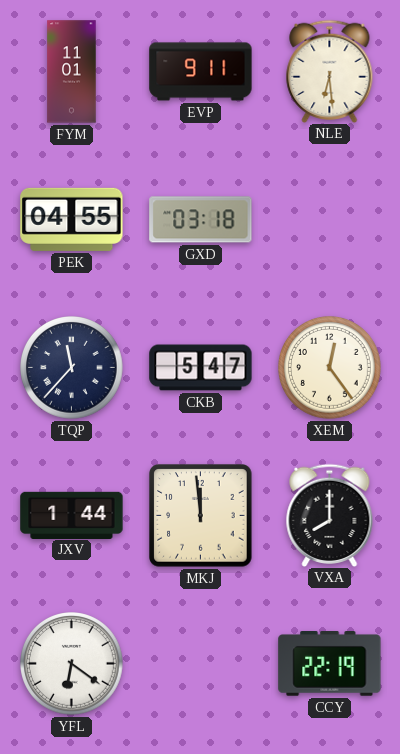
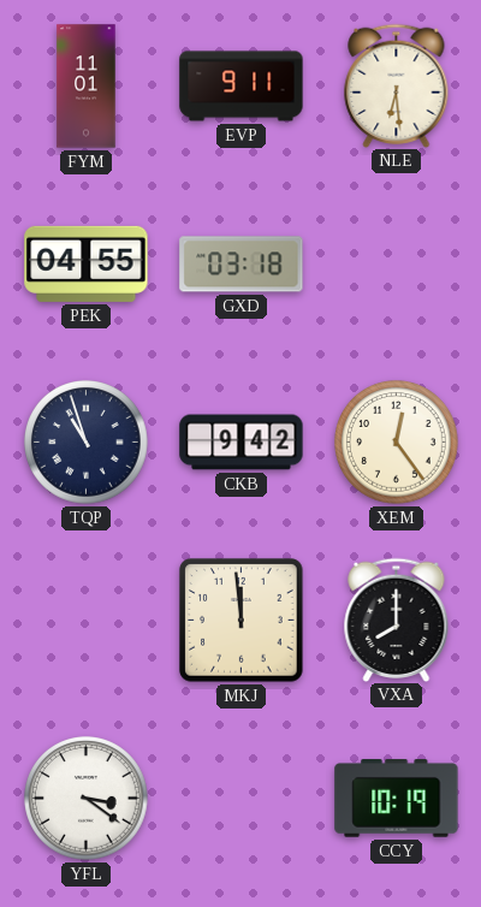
TQP: 11:37 -> 10:57
CKB: 5:47 -> 9:42
JXV: 1:44 -> none
YFL: 6:21 -> 3:21
CCY: 22:19 -> 10:19
